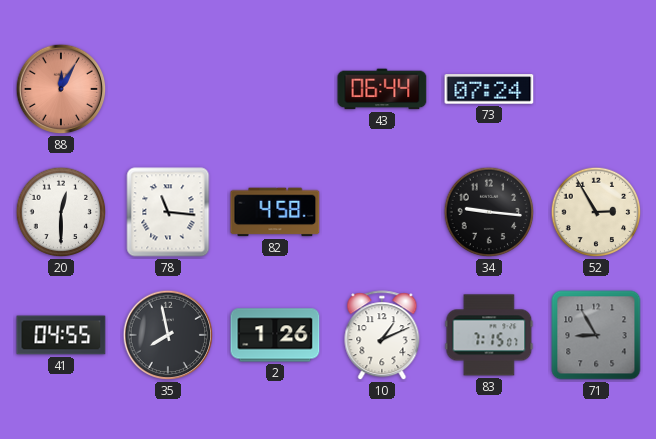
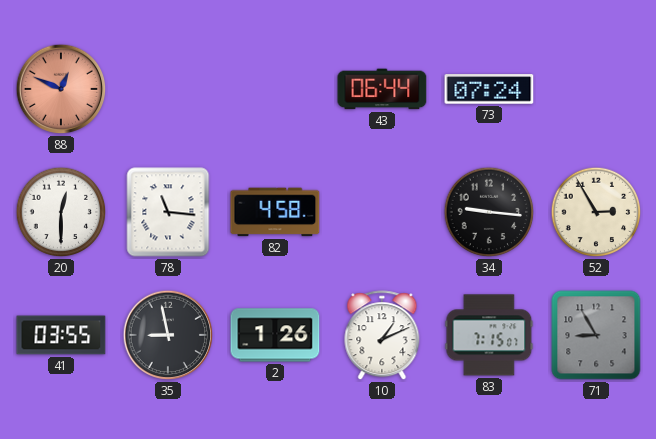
88: 12:05 -> 12:49
41: 04:55 -> 03:55
35: 7:58 -> 8:58
